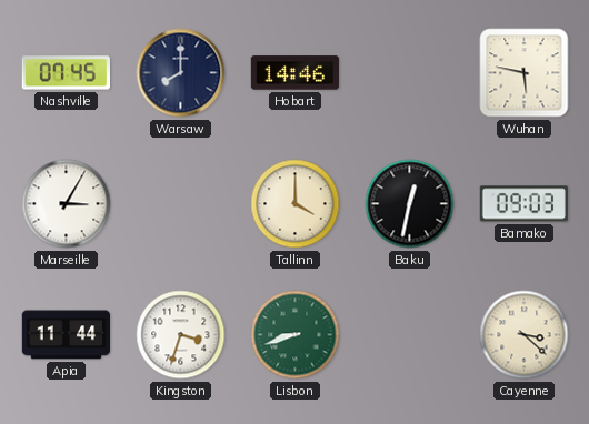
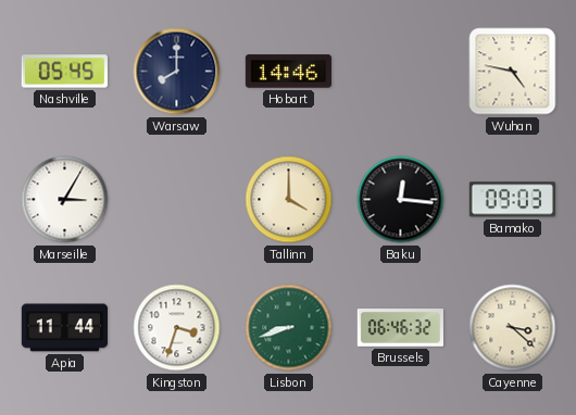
Nashville: 07:45 -> 05:45
Wuhan: 5:47 -> 4:47
Baku: 12:32 -> 12:16
Brussels: none -> 06:46
